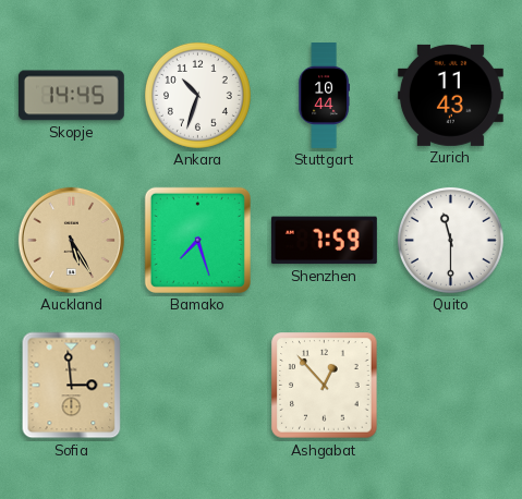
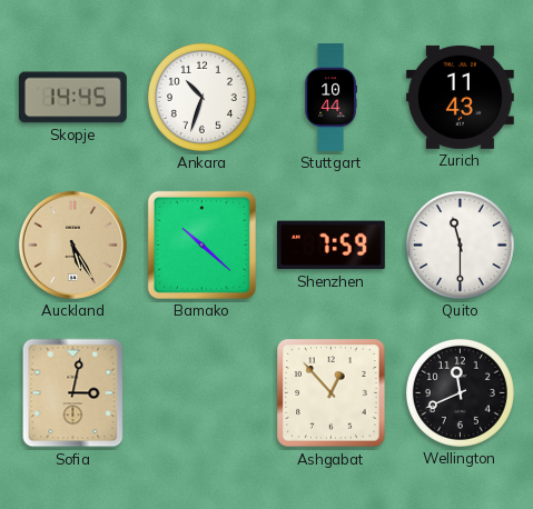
Bamako: 7:27 -> 10:22
Sofia: 2:59 -> 3:02
Wellington: none -> 11:41
